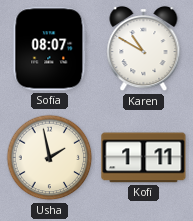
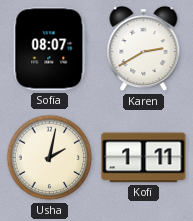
Karen: 10:50 -> 2:40
Usha: 1:58 -> 2:02
